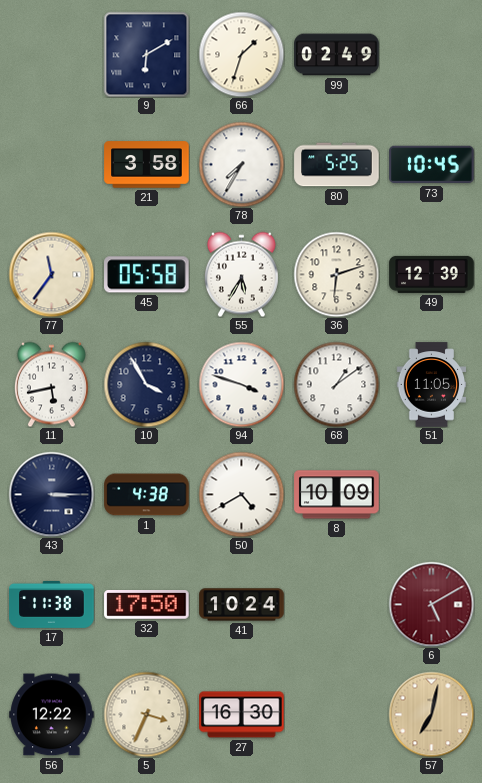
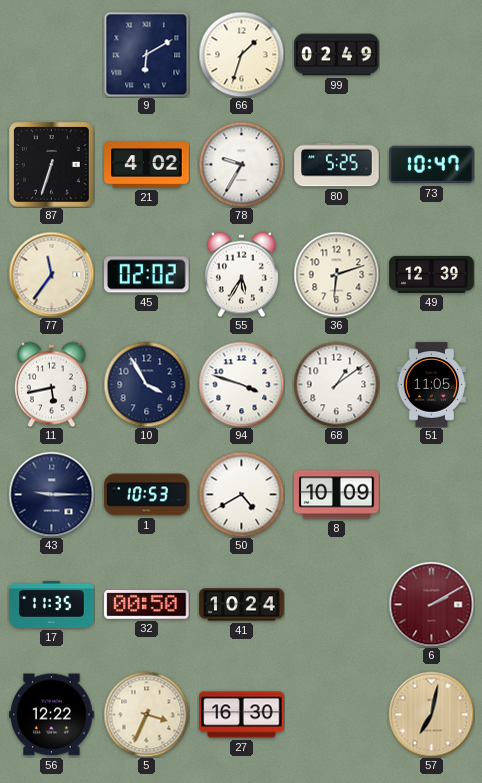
87: none -> 6:33
21: 3:58 -> 4:02
78: 7:35 -> 9:35
73: 10:45 -> 10:47
45: 05:58 -> 02:02
43: 3:15 -> 9:15
1: 4:38 -> 10:53
17: 11:38 -> 11:35
32: 17:50 -> 00:50
6: 5:10 -> 2:10
